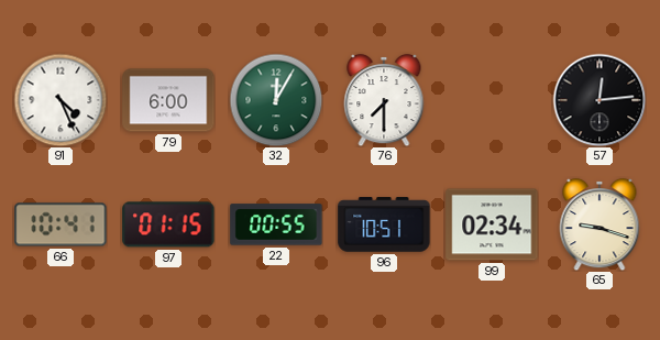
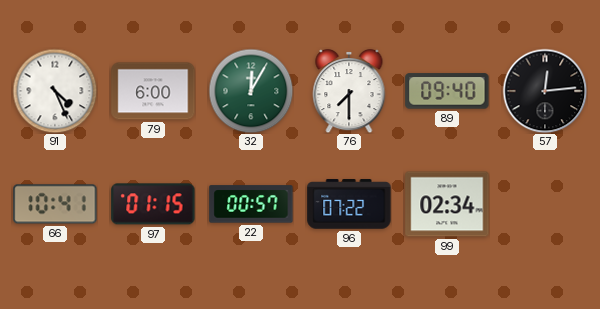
89: none -> 09:40
22: 00:55 -> 00:57
96: 10:51 -> 07:22
65: 9:18 -> none
